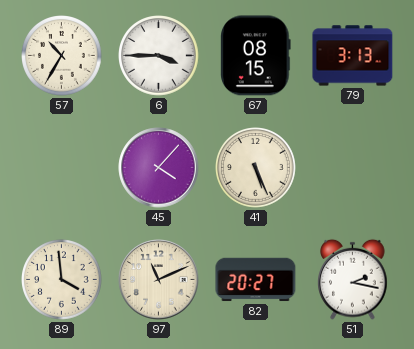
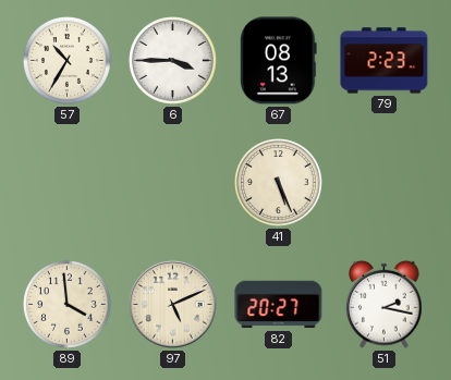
67: 08:15 -> 08:13
79: 3:13 -> 2:23
45: 4:07 -> none
97: 11:11 -> 5:11
